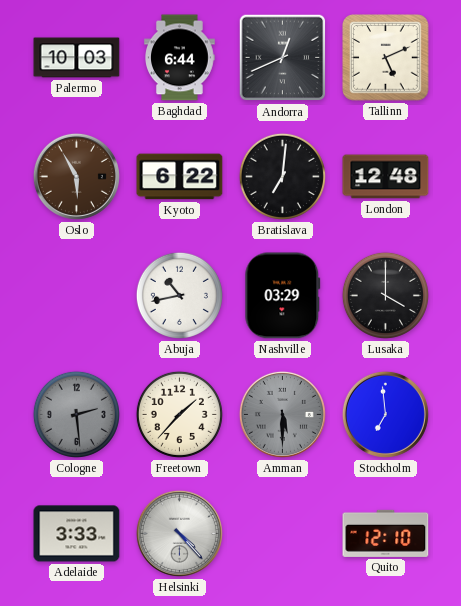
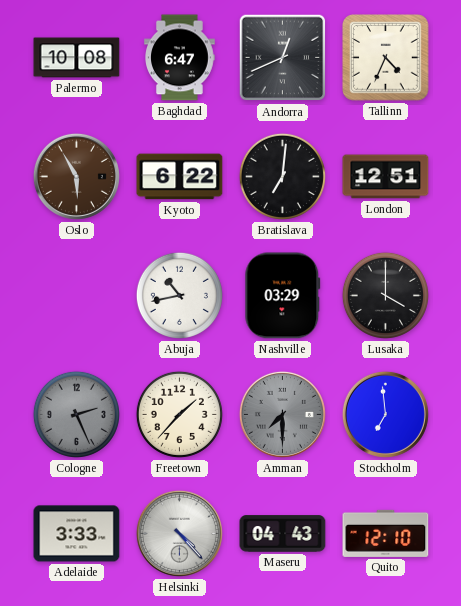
Palermo: 10:03 -> 10:08
Baghdad: 6:44 -> 6:47
Tallinn: 5:11 -> 4:34
London: 12:48 -> 12:51
Cologne: 2:29 -> 2:26
Amman: 5:30 -> 7:30
Maseru: none -> 04:43
